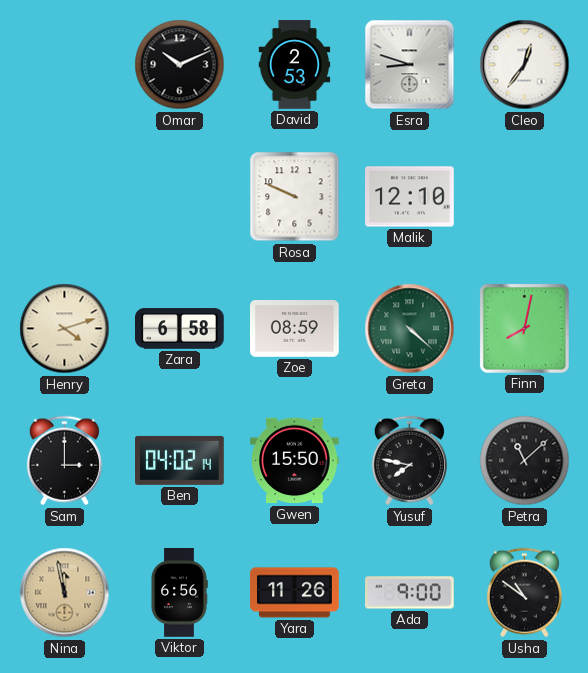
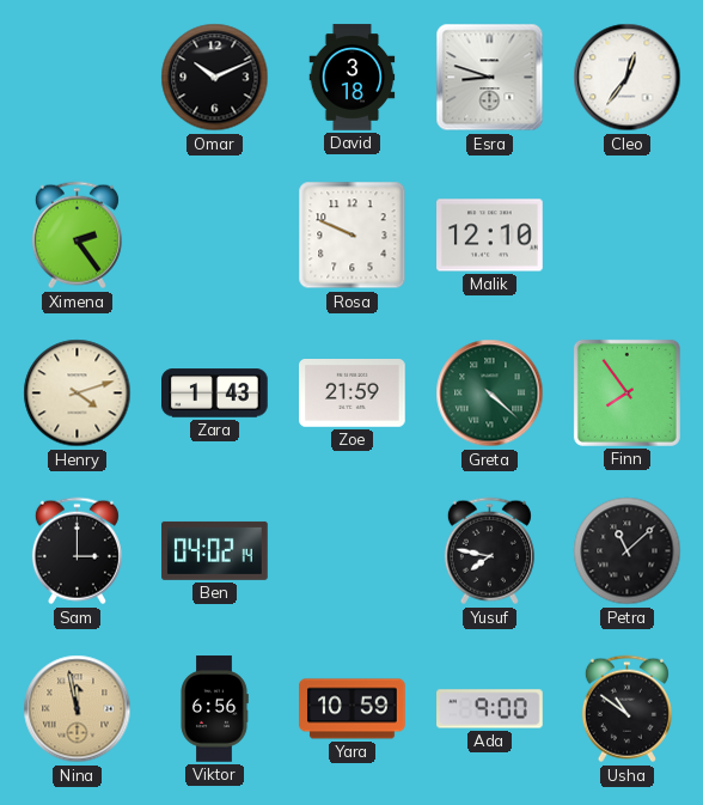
David: 2:53 -> 3:18
Ximena: none -> 2:24
Zara: 6:58 -> 1:43
Zoe: 08:59 -> 21:59
Finn: 8:02 -> 7:54
Gwen: 15:50 -> none
Yara: 11:26 -> 10:59
